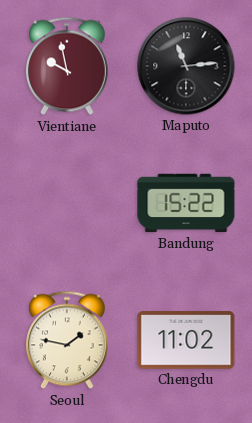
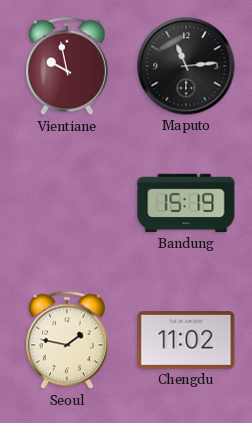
Bandung: 15:22 -> 15:19
